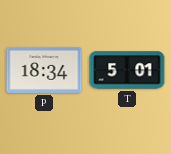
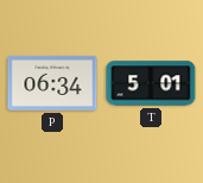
P: 18:34 -> 06:34
